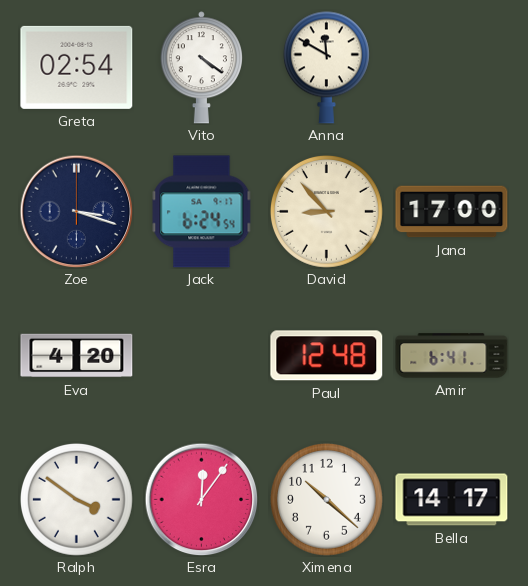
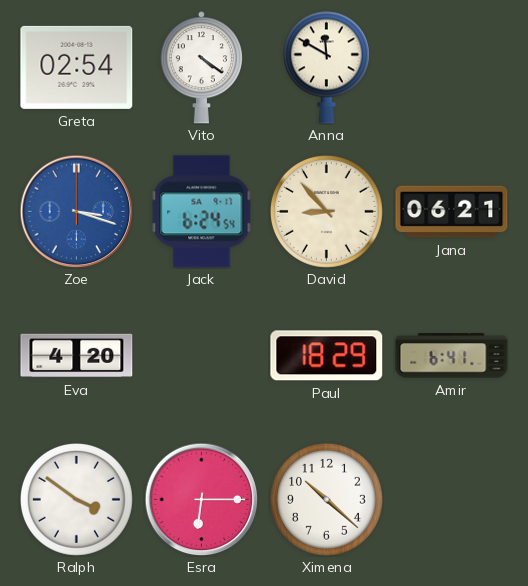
Zoe dial: navy -> blue
Jana: 17:00 -> 06:21
Paul: 12:48 -> 18:29
Esra: 12:06 -> 6:15
Bella: 14:17 -> none
